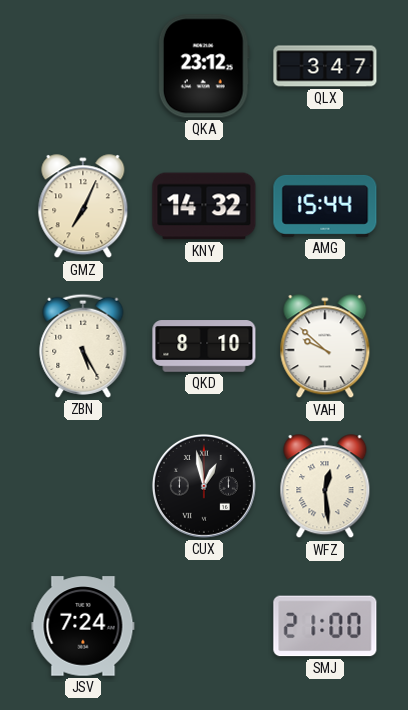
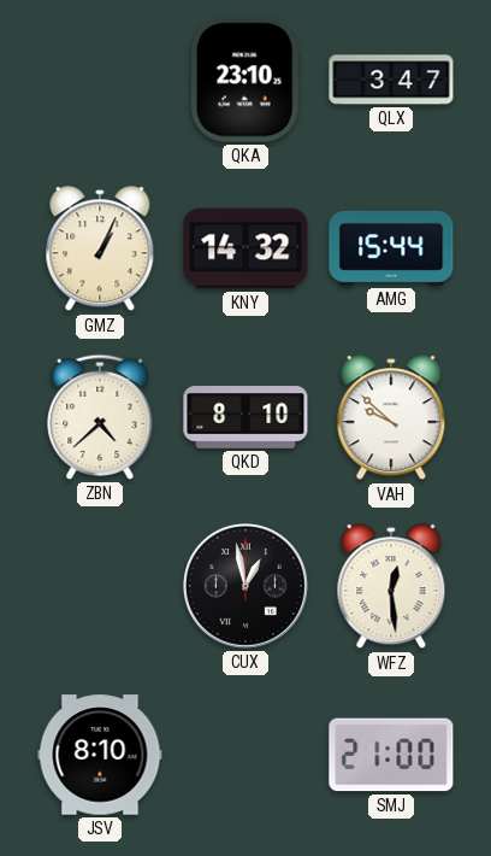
QKA: 23:12 -> 23:10
GMZ: 7:04 -> 1:04
ZBN: 5:25 -> 4:38
JSV: 7:24 -> 8:10
